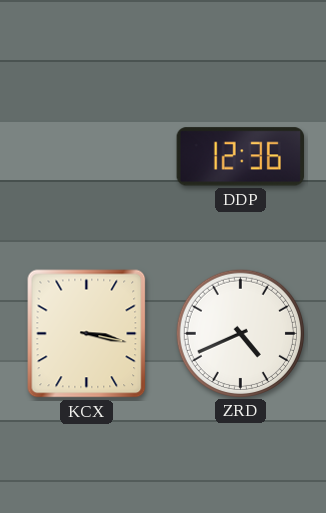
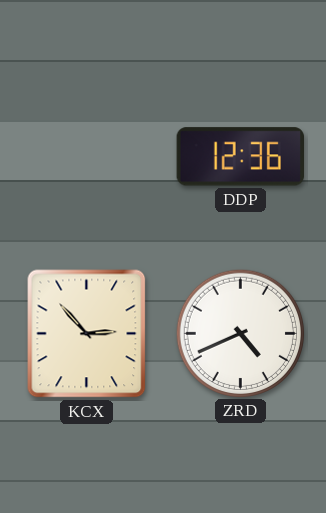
KCX: 3:17 -> 2:53
